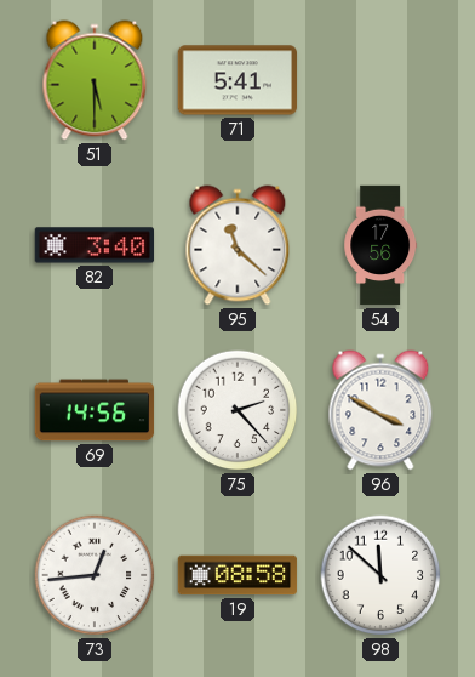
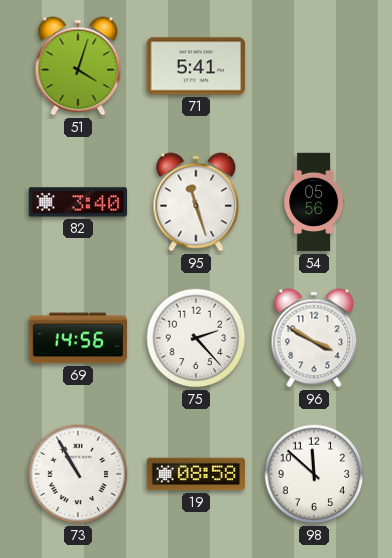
51: 5:30 -> 4:03
95: 11:22 -> 11:27
54: 17:56 -> 05:56
73: 12:44 -> 10:55
